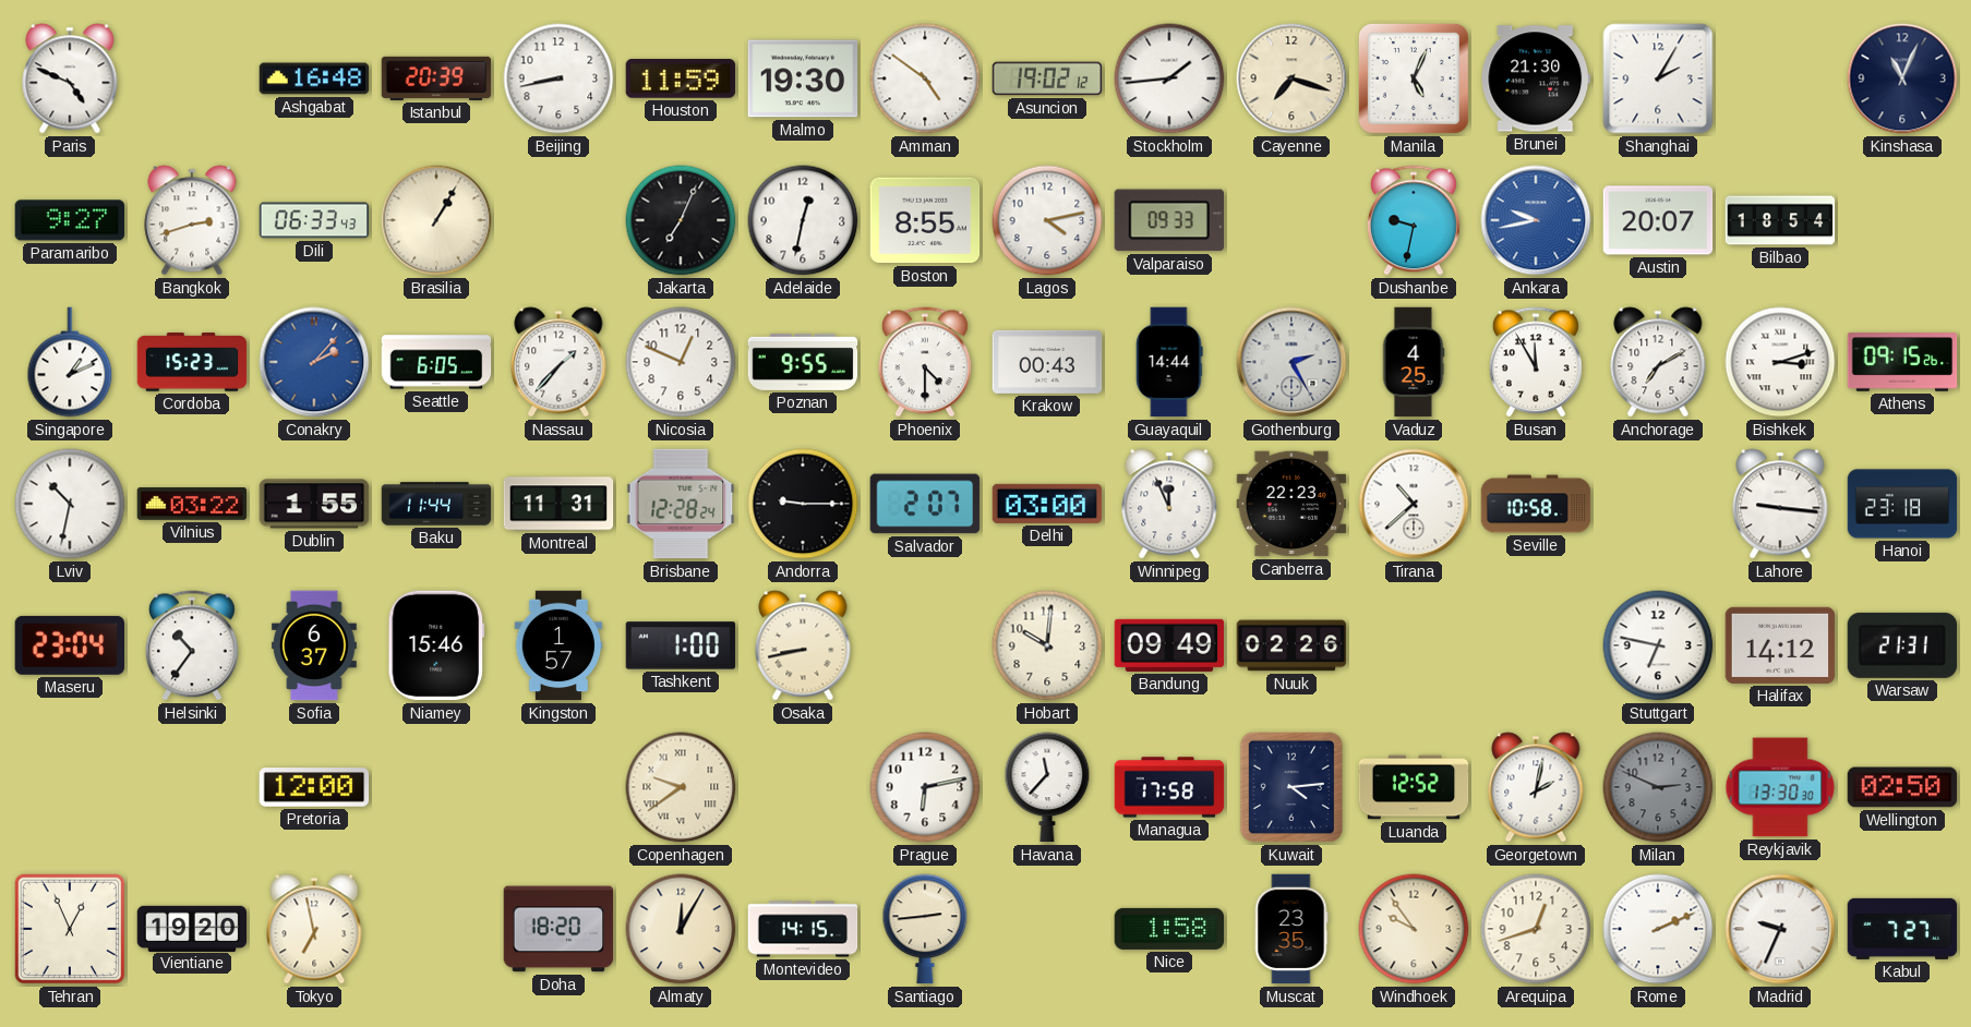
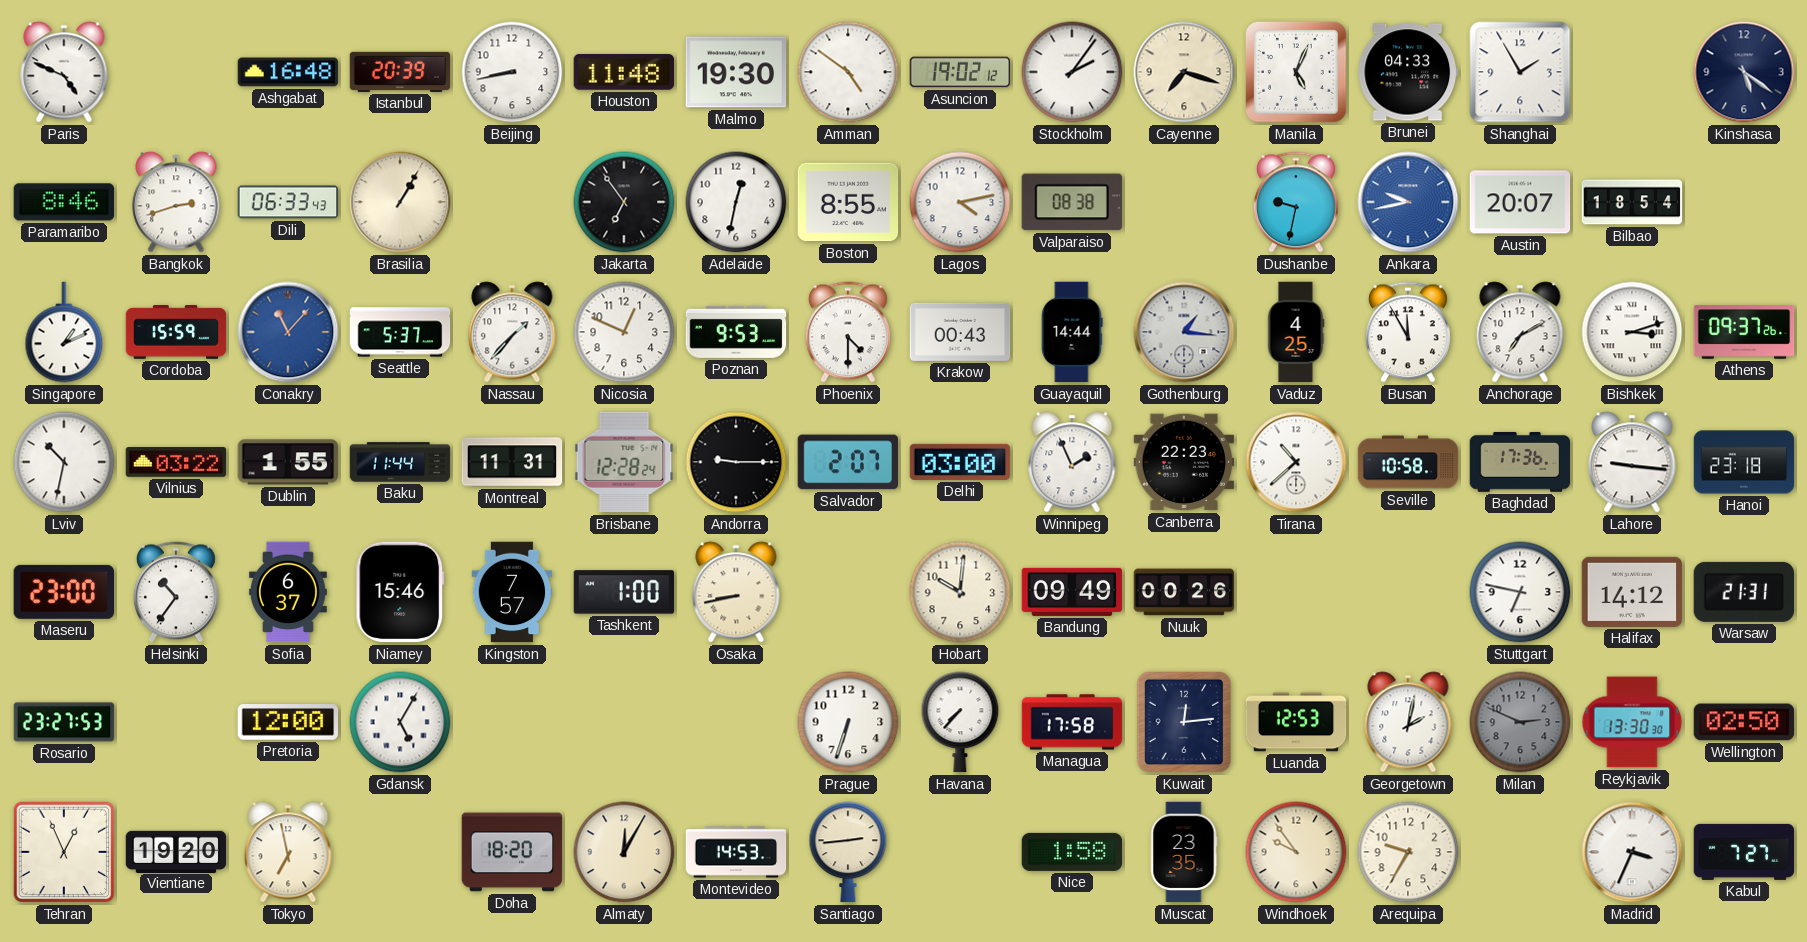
Houston: 11:59 -> 11:48
Stockholm: 1:44 -> 2:06
Brunei: 21:30 -> 04:33
Shanghai: 2:05 -> 1:55
Kinshasa: 11:04 -> 5:21
Paramaribo: 9:27 -> 8:46
Jakarta: 7:04 -> 6:54
Valparaiso: 09:33 -> 08:38
Cordoba: 15:23 -> 15:59
Conakry: 2:07 -> 11:07
Seattle: 6:05 -> 5:37
Poznan: 9:55 -> 9:53
Gothenburg: 2:25 -> 1:16
Athens: 09:15 -> 09:37
Winnipeg: 11:56 -> 1:56
Baghdad: none -> 17:36
Maseru: 23:04 -> 23:00
Kingston: 1:57 -> 7:57
Nuuk: 02:26 -> 00:26
Rosario: none -> 23:27
Gdansk: none -> 5:05
Copenhagen: 9:39 -> none
Prague: 6:13 -> 6:33
Havana: 11:37 -> 7:37
Kuwait: 4:14 -> 12:14
Luanda: 12:52 -> 12:53
Montevideo: 14:15 -> 14:53
Arequipa: 12:42 -> 9:35
Rome: 2:11 -> none
Madrid: 9:34 -> 3:34
